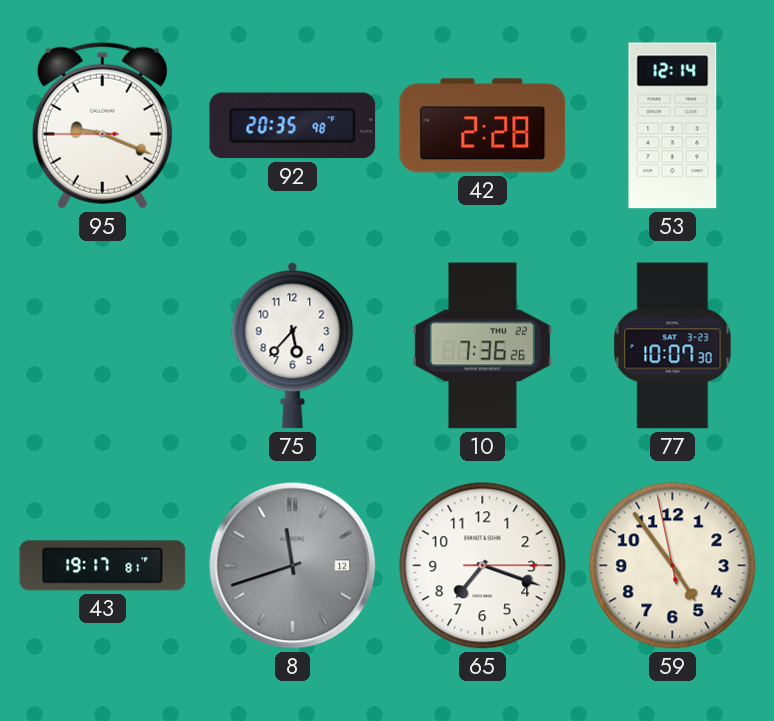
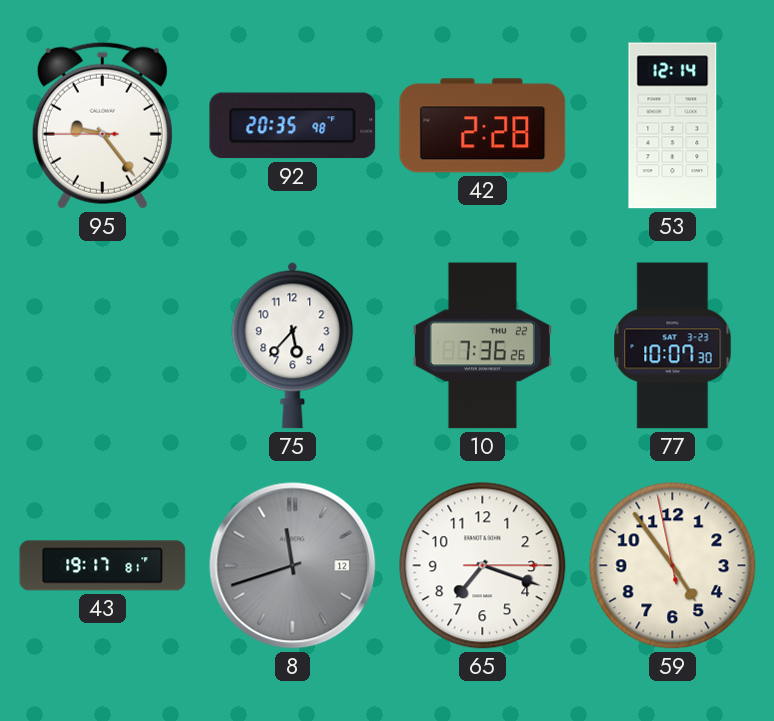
95: 9:18 -> 9:23
